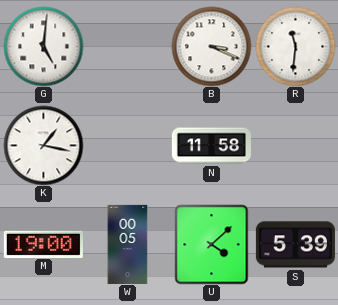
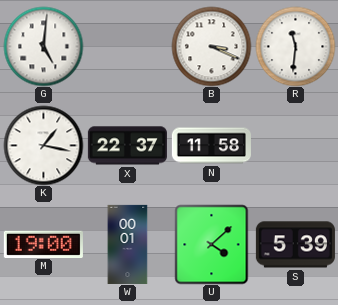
X: none -> 22:37
W: 00:05 -> 00:01
